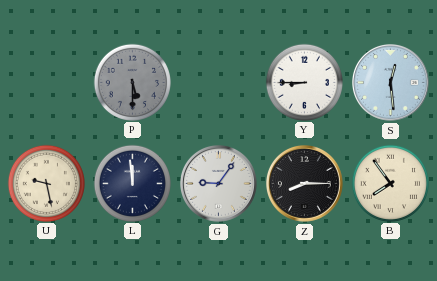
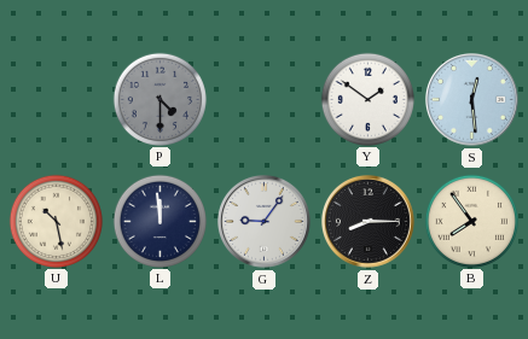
P: 5:30 -> 4:30
Y: 8:45 -> 1:51
U: 9:28 -> 10:28
